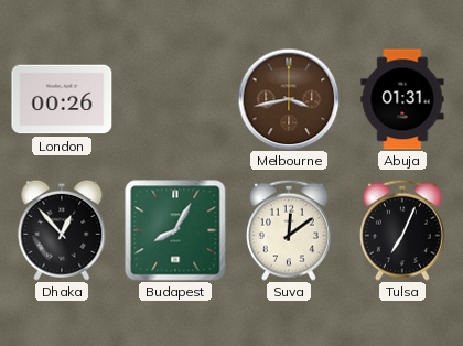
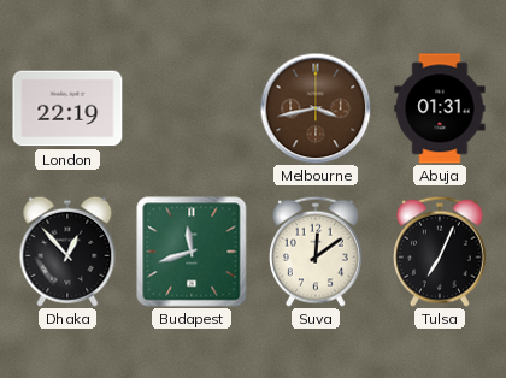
London: 00:26 -> 22:19
Budapest: 8:05 -> 11:42
